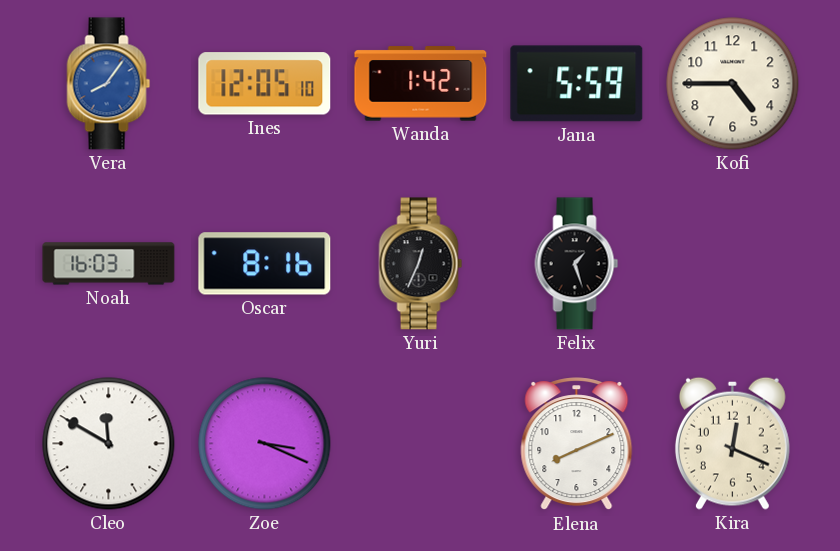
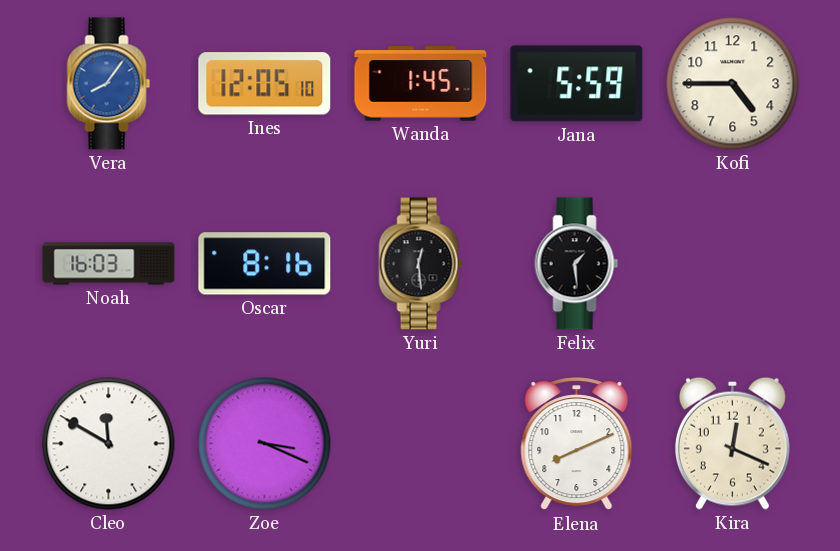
Wanda: 1:42 -> 1:45
Yuri: 12:34 -> 12:29
Felix: 1:27 -> 1:29
